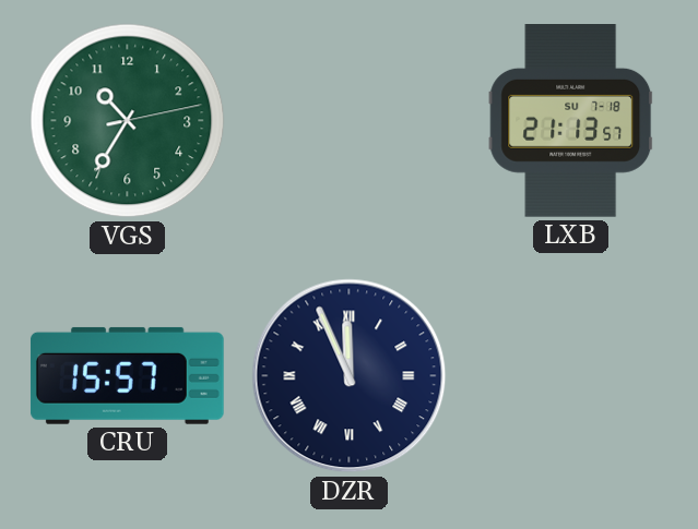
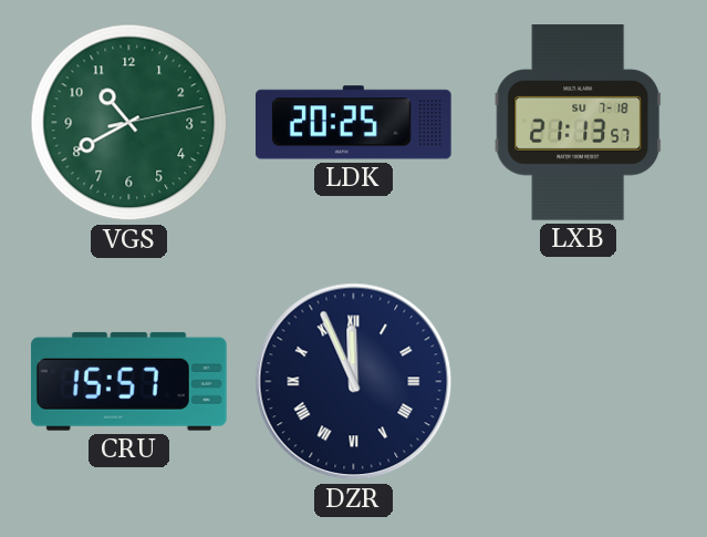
VGS: 10:35 -> 10:40
LDK: none -> 20:25
